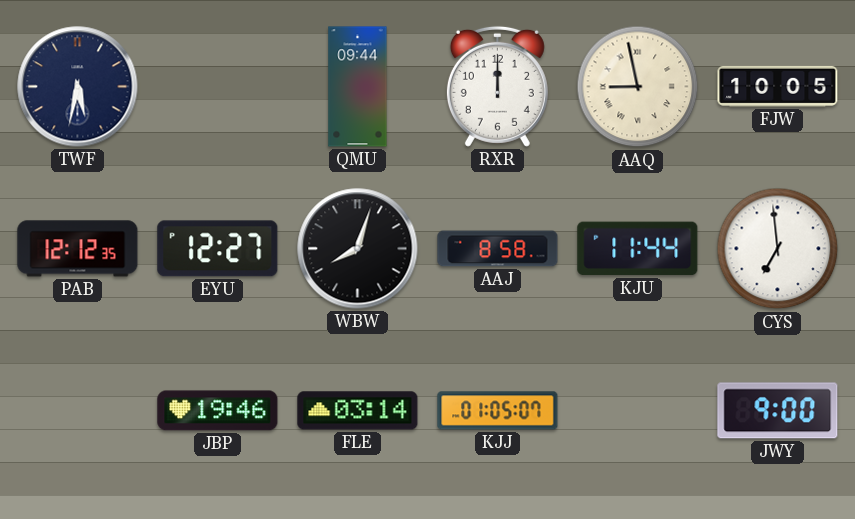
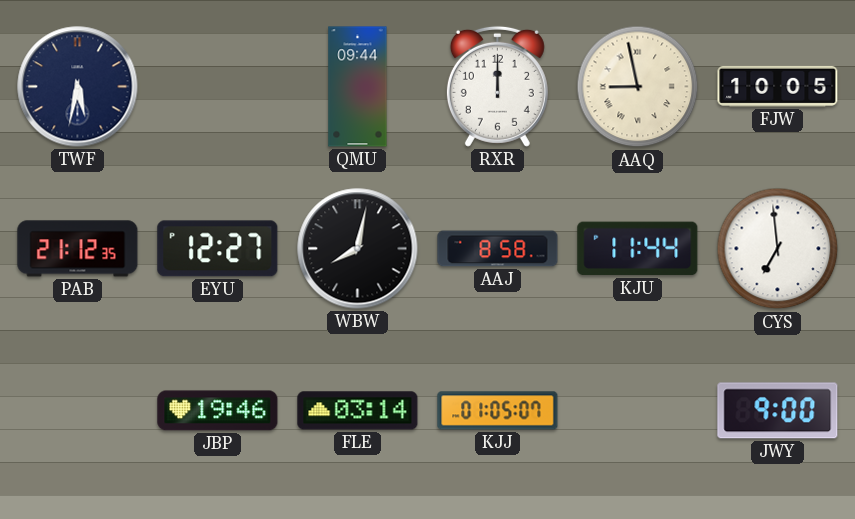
PAB: 12:12 -> 21:12
WBW: 8:03 -> 8:02
